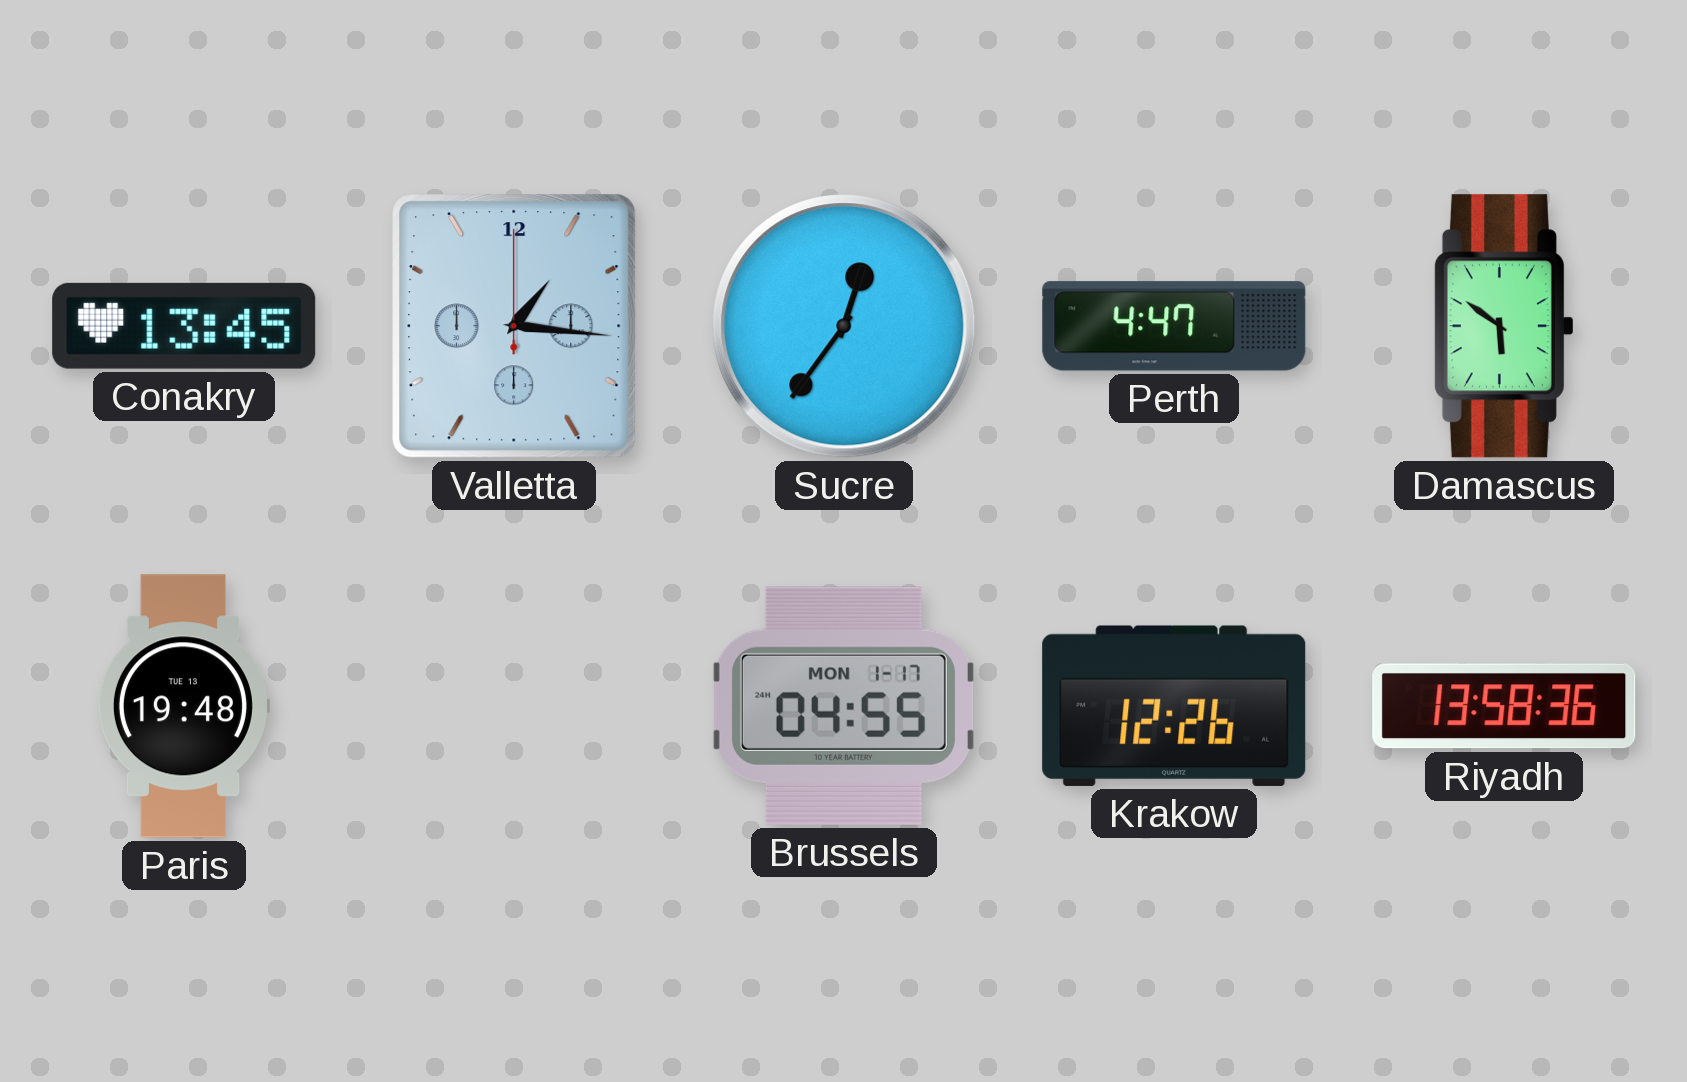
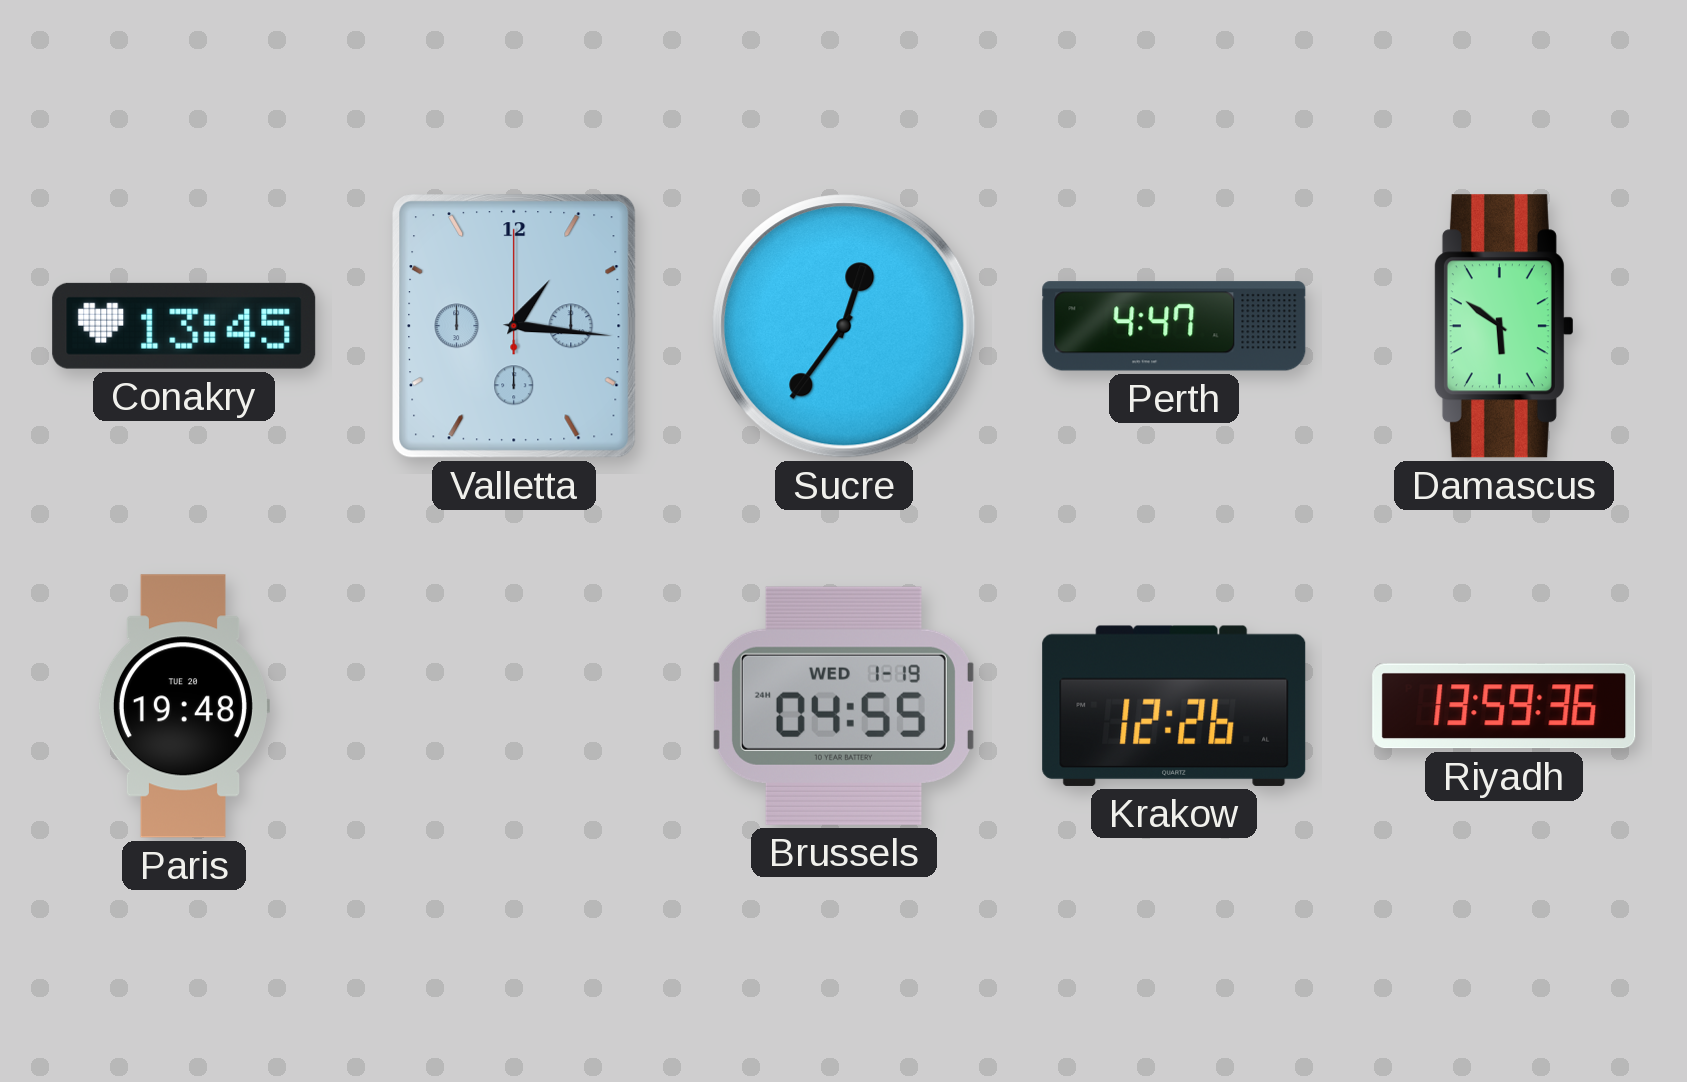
Paris date: TUE 13 -> TUE 20
Brussels date: MON 1-17 -> WED 1-19
Riyadh: 13:58 -> 13:59
